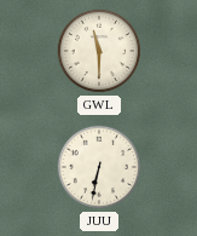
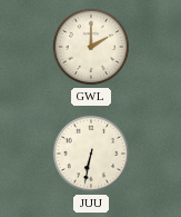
GWL: 11:30 -> 2:00
